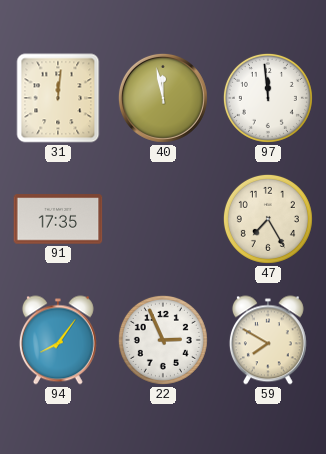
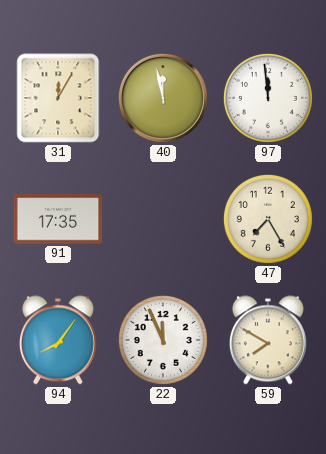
31: 12:01 -> 12:05
22: 2:56 -> 11:56
